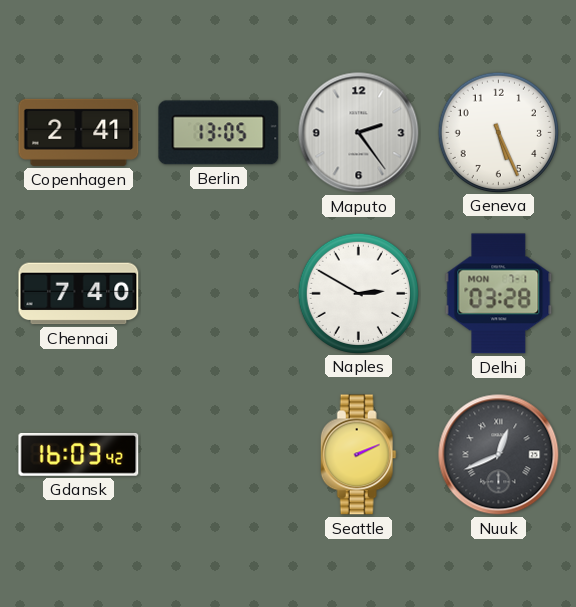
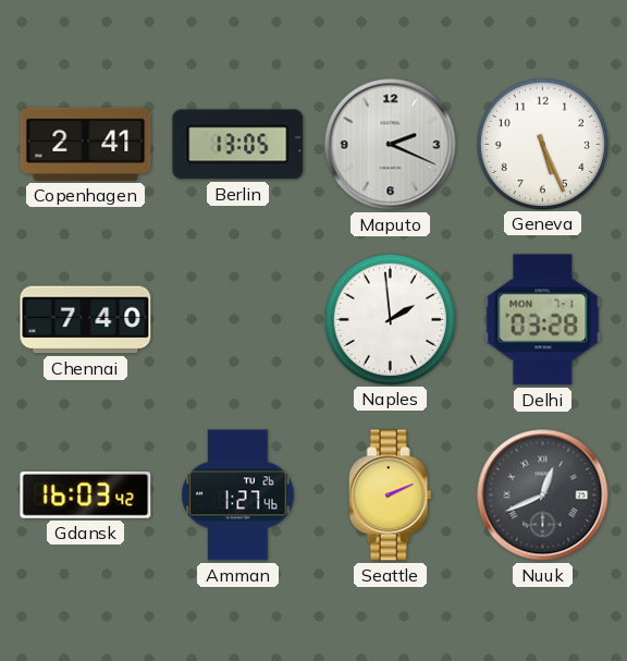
Maputo: 2:24 -> 2:19
Naples: 2:50 -> 1:59
Amman: none -> 1:27
